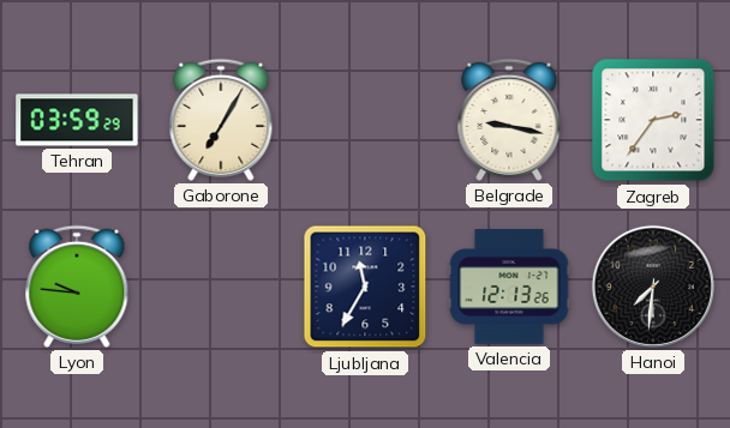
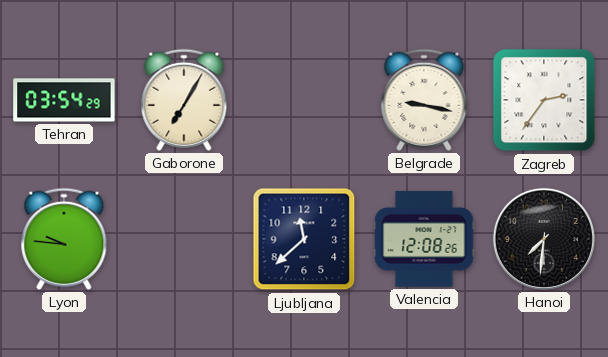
Tehran: 03:59 -> 03:54
Ljubljana: 11:35 -> 11:38
Valencia: 12:13 -> 12:08
